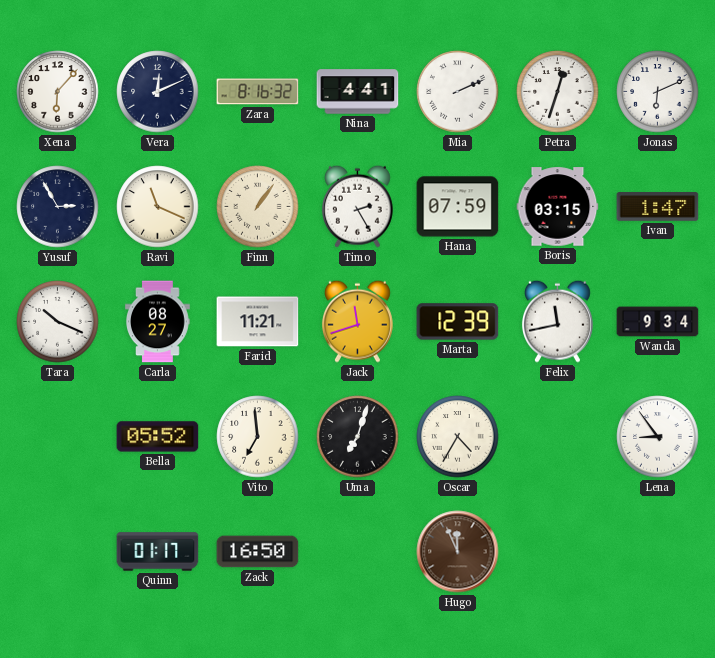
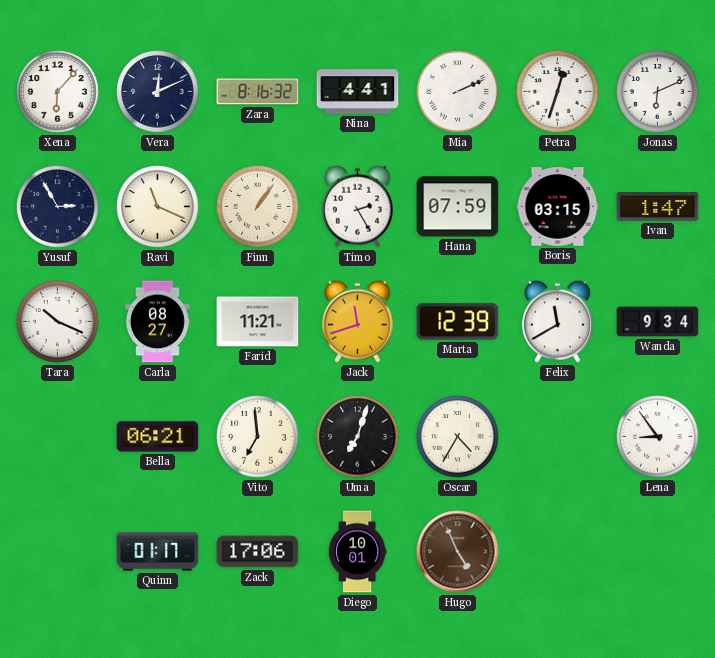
Felix: 11:43 -> 11:40
Bella: 05:52 -> 06:21
Zack: 16:50 -> 17:06
Diego: none -> 10:01
Hugo: 11:56 -> 4:56
